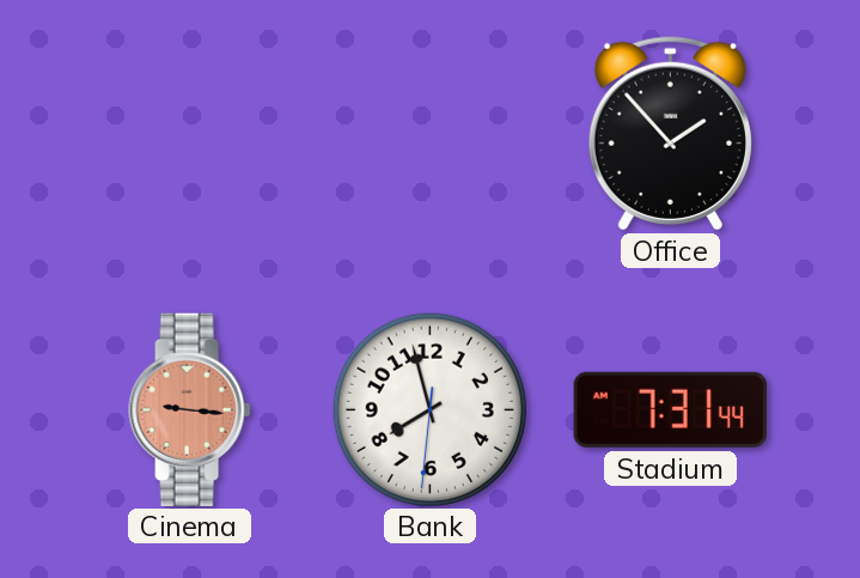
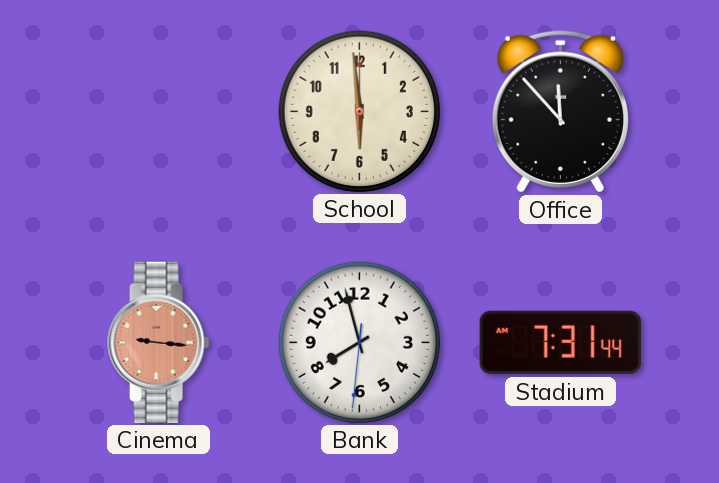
School: none -> 5:59
Office: 1:53 -> 11:53
